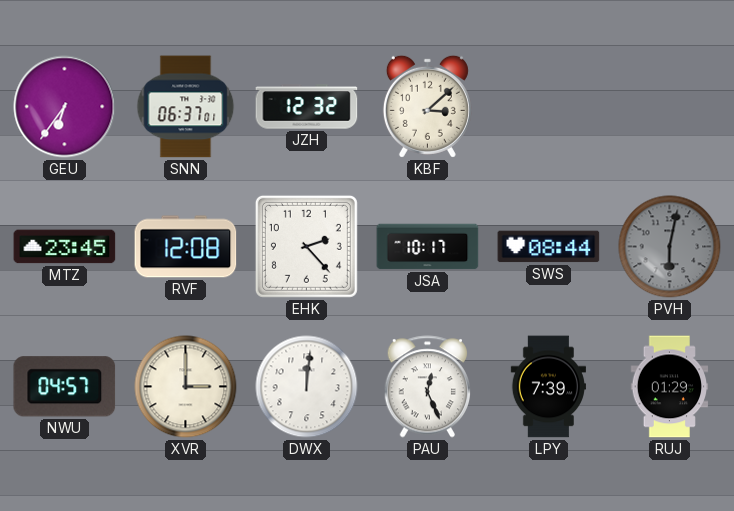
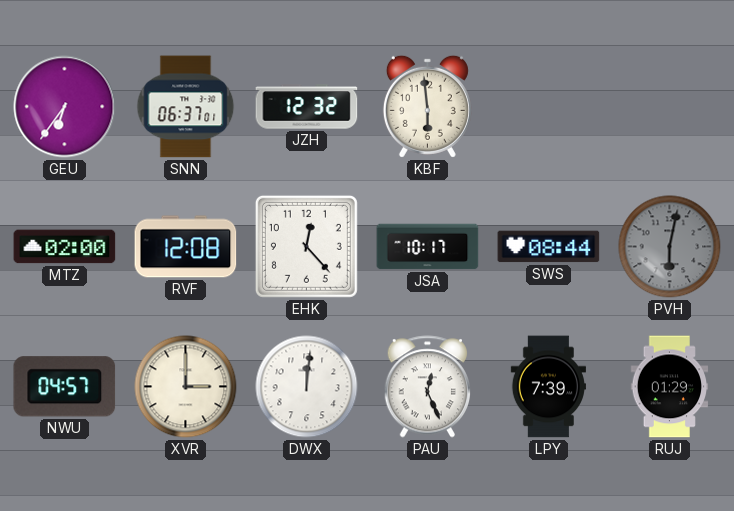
KBF: 3:08 -> 5:59
MTZ: 23:45 -> 02:00
EHK: 2:23 -> 12:23
